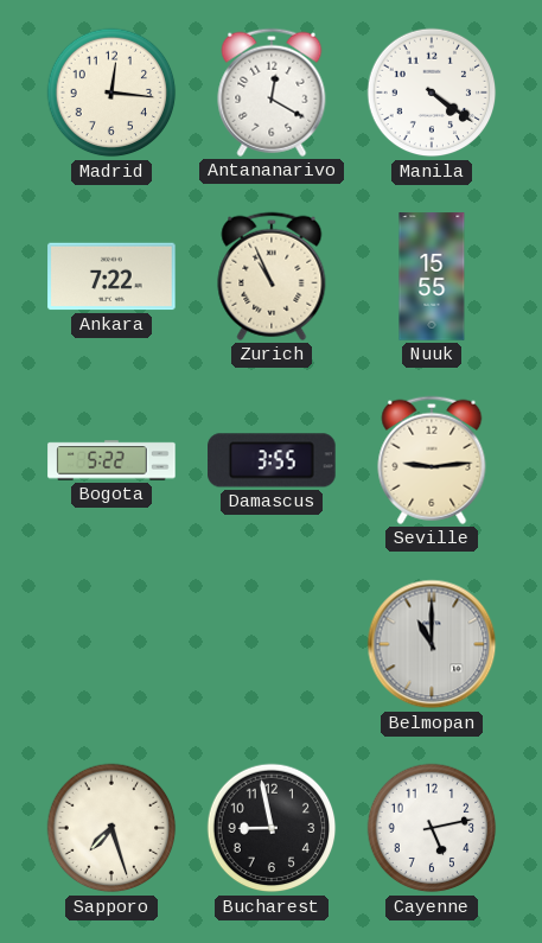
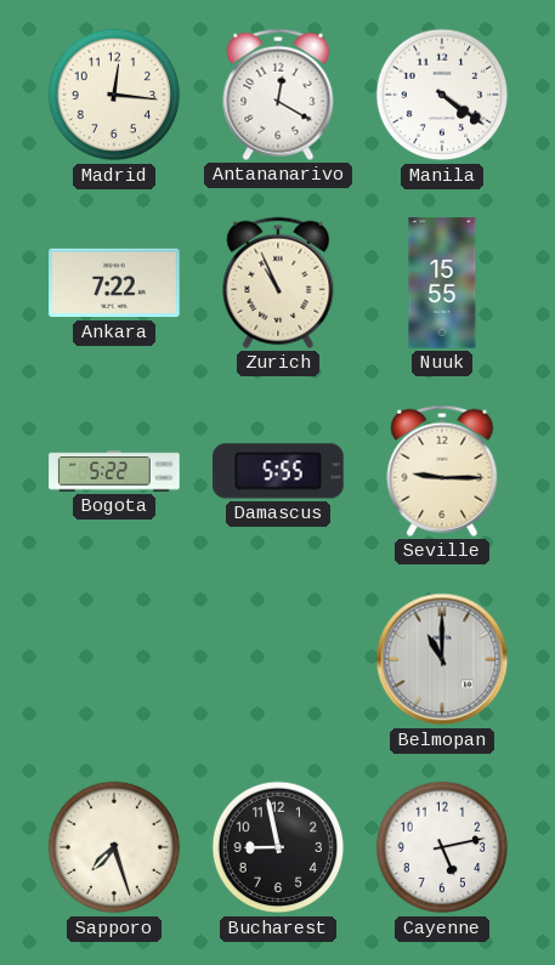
Damascus: 3:55 -> 5:55
Seville: 9:14 -> 9:15
